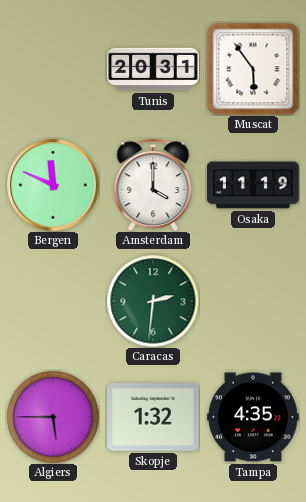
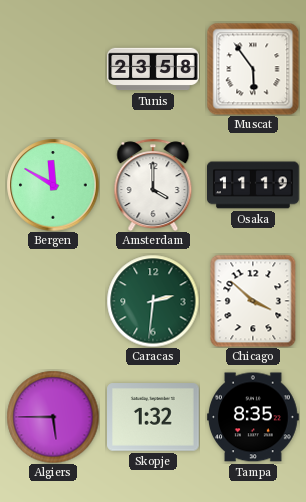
Tunis: 20:31 -> 23:58
Bergen: 11:49 -> 11:50
Chicago: none -> 3:52
Tampa: 4:35 -> 8:35
